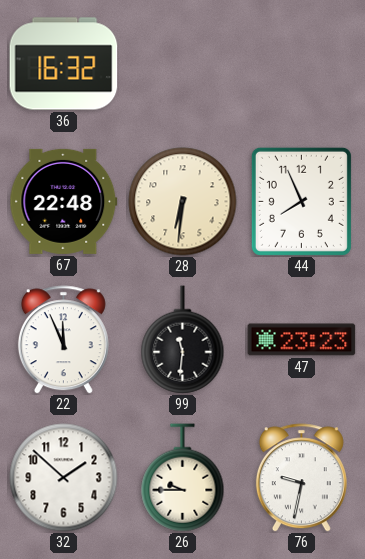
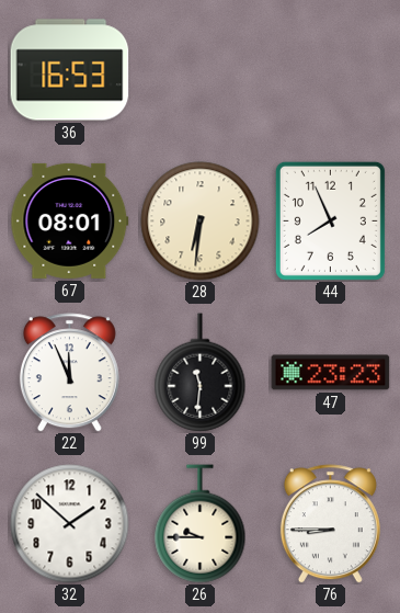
36: 16:32 -> 16:53
67: 22:48 -> 08:01
76: 9:32 -> 8:45
